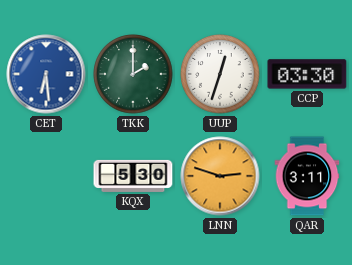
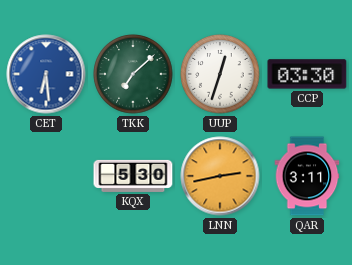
TKK: 2:00 -> 7:08
LNN: 2:48 -> 2:43
